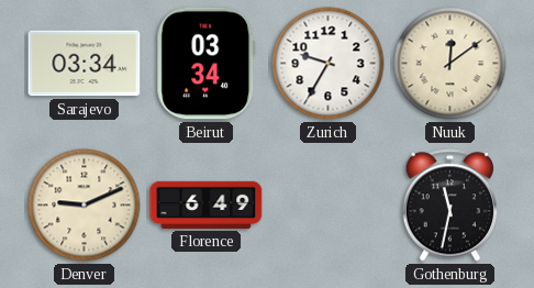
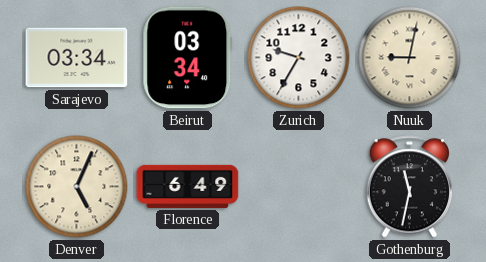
Nuuk: 12:09 -> 9:02
Denver: 9:11 -> 5:04
